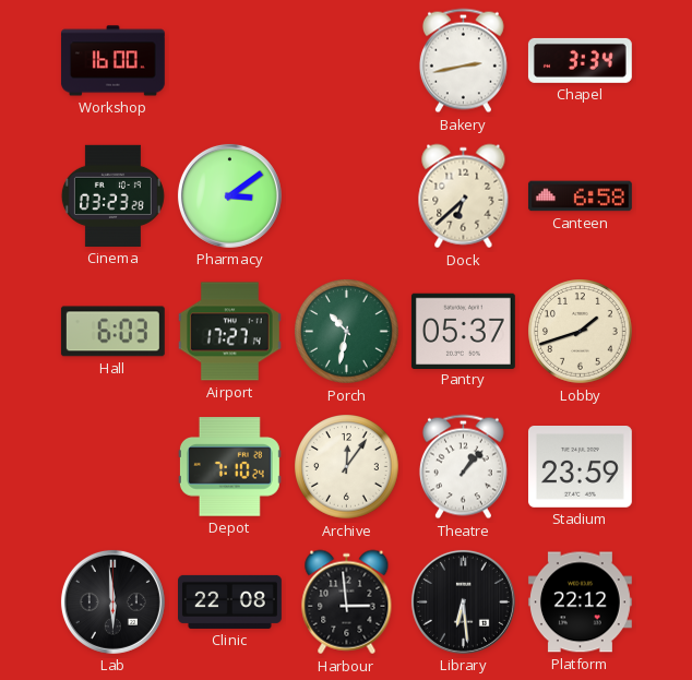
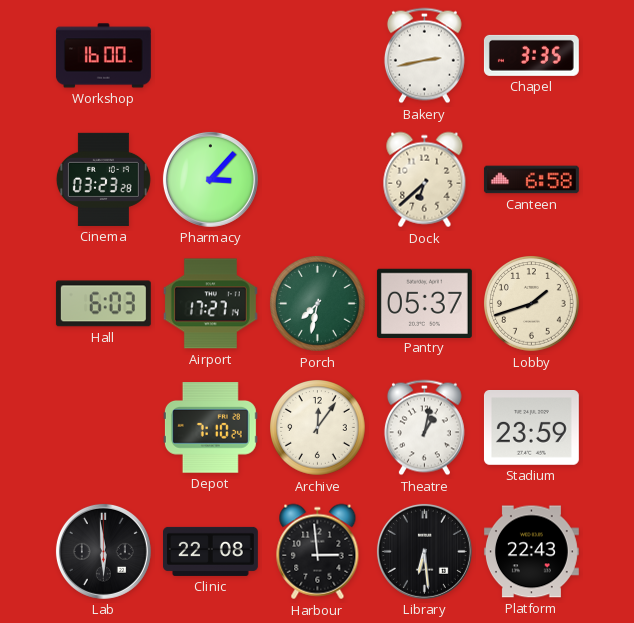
Chapel: 3:34 -> 3:35
Pharmacy: 3:09 -> 3:07
Porch: 10:32 -> 7:32
Theatre: 1:07 -> 1:02
Platform: 22:12 -> 22:43
